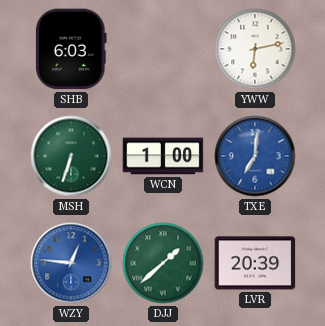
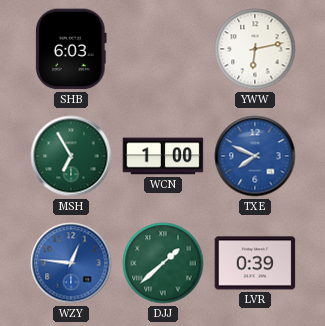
MSH: 6:33 -> 6:55
TXE: 7:01 -> 7:49
LVR: 20:39 -> 0:39
